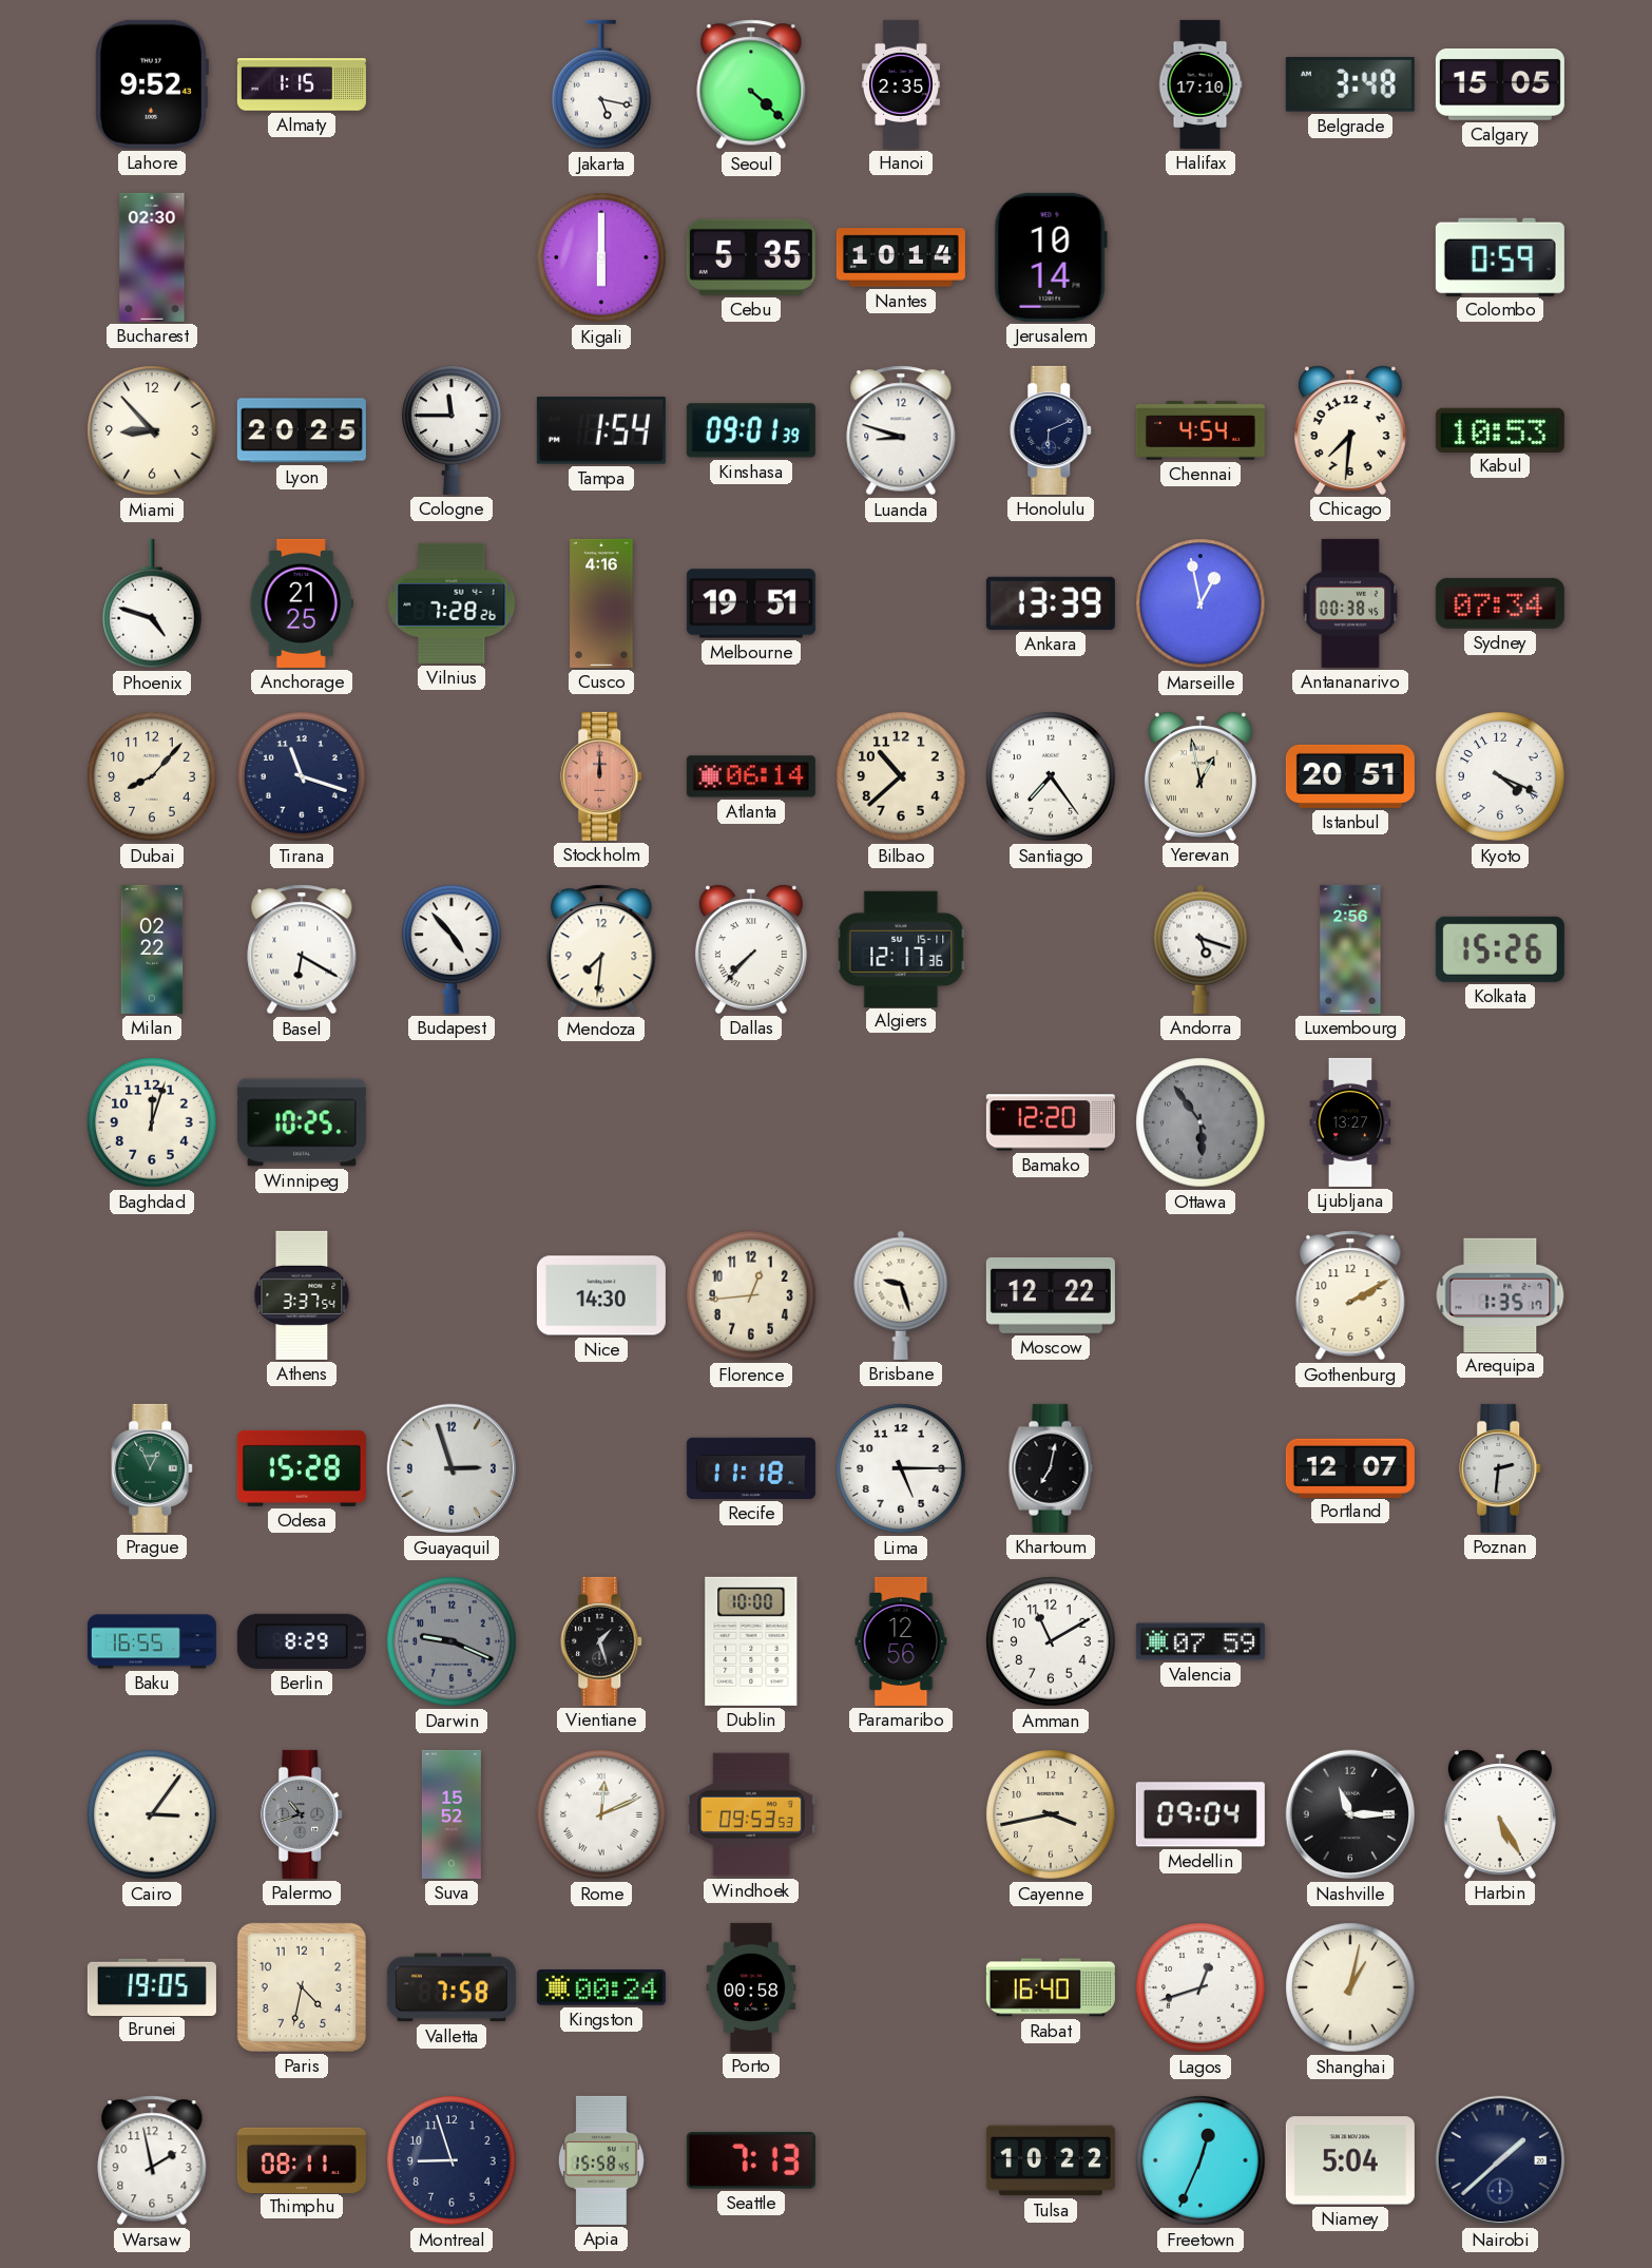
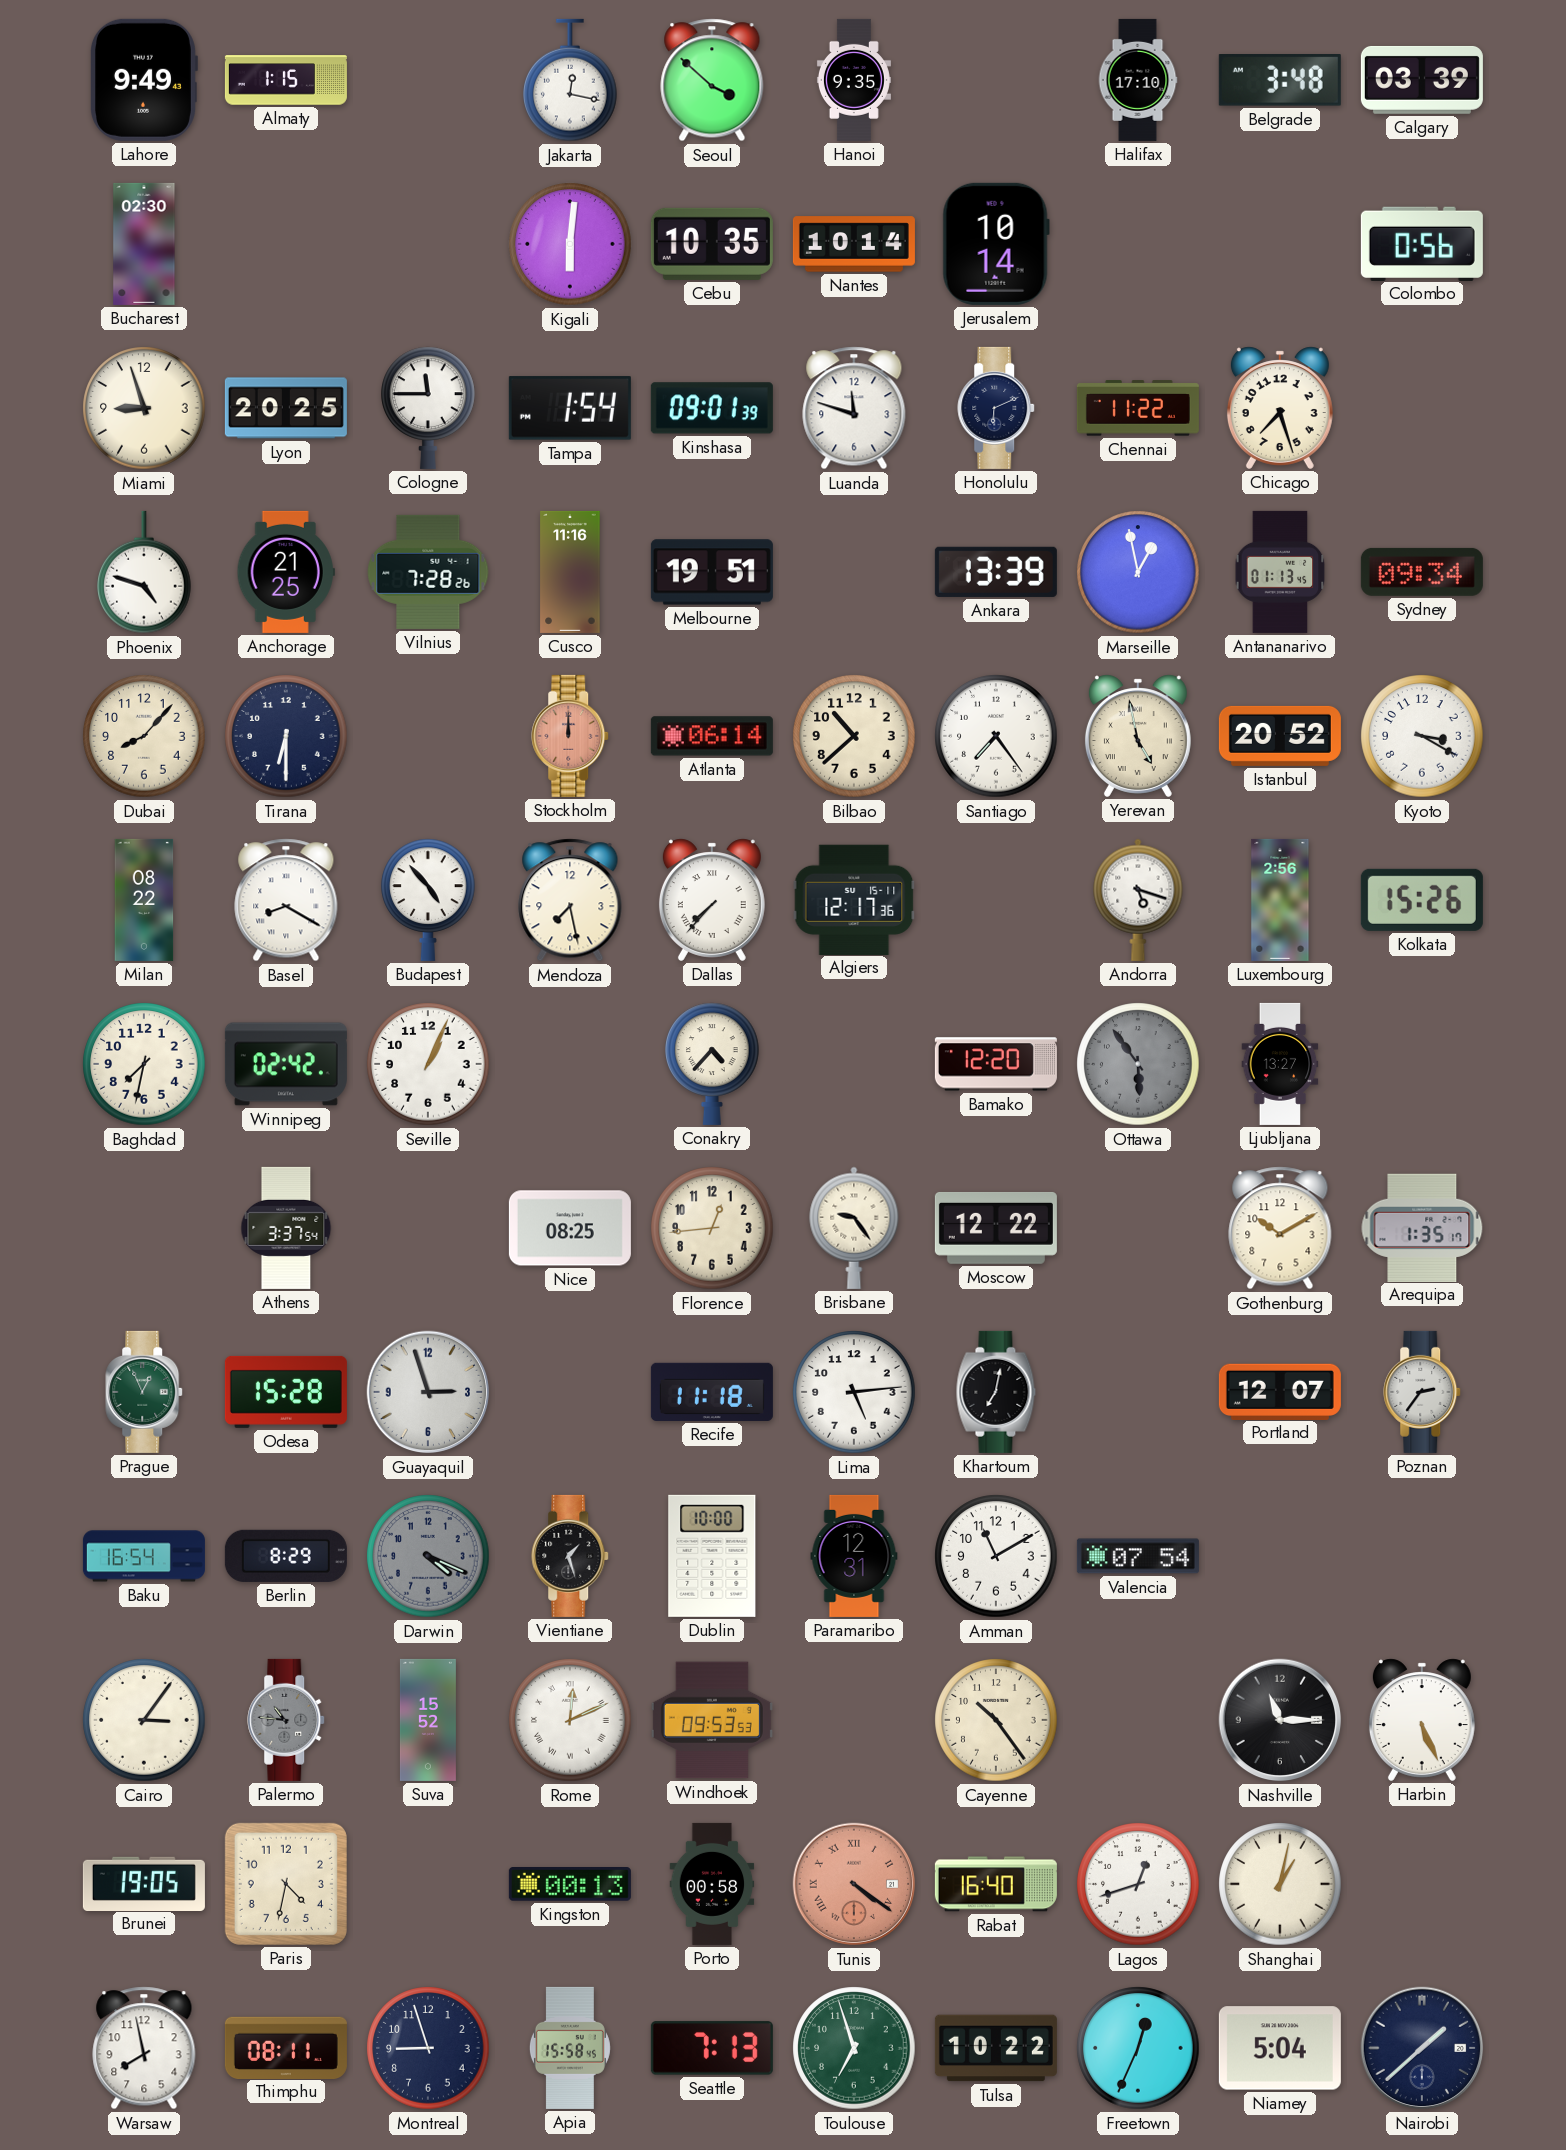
Lahore: 9:52 -> 9:49
Jakarta: 5:17 -> 12:17
Seoul: 4:22 -> 3:52
Hanoi: 2:35 -> 9:35
Calgary: 15:05 -> 03:39
Kigali: 6:00 -> 6:01
Cebu: 5:35 -> 10:35
Colombo: 0:59 -> 0:56
Miami: 8:53 -> 8:57
Luanda: 8:48 -> 11:48
Chennai: 4:54 -> 11:22
Chicago: 7:31 -> 7:27
Kabul: 10:53 -> none
Cusco: 4:16 -> 11:16
Antananarivo: 00:38 -> 01:13
Sydney: 07:34 -> 09:34
Tirana: 11:18 -> 6:30
Yerevan: 12:58 -> 4:58
Istanbul: 20:51 -> 20:52
Kyoto: 4:19 -> 3:20
Milan: 02:22 -> 08:22
Basel: 6:20 -> 8:20
Mendoza: 7:31 -> 7:28
Baghdad: 12:03 -> 7:32
Winnipeg: 10:25 -> 02:42
Seville: none -> 1:04
Conakry: none -> 4:37
Nice: 14:30 -> 08:25
Brisbane: 9:27 -> 9:24
Gothenburg: 2:10 -> 10:10
Lima: 5:15 -> 5:14
Poznan: 2:31 -> 2:36
Baku: 16:55 -> 16:54
Darwin: 9:19 -> 4:19
Paramaribo: 12:56 -> 12:31
Valencia: 07:59 -> 07:54
Palermo: 10:42 -> 10:46
Cayenne: 3:43 -> 10:24
Medellin: 09:04 -> none
Harbin: 5:25 -> 5:26
Valletta: 7:58 -> none
Kingston: 00:24 -> 00:13
Tunis: none -> 4:21
Warsaw: 1:58 -> 7:58
Toulouse: none -> 6:57
